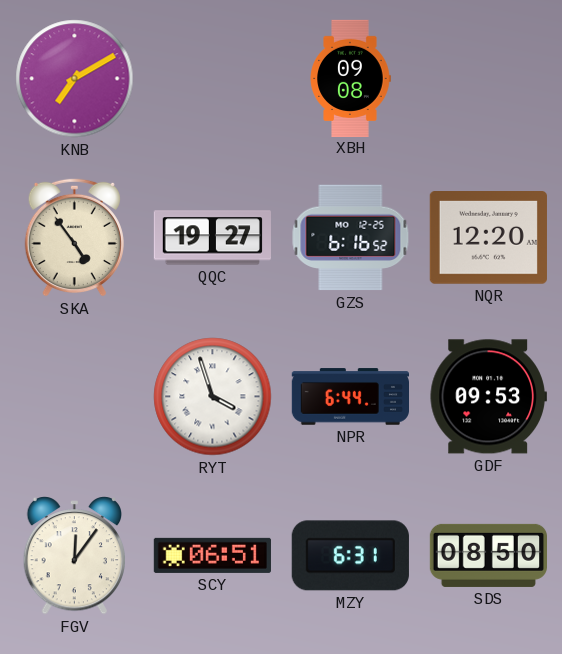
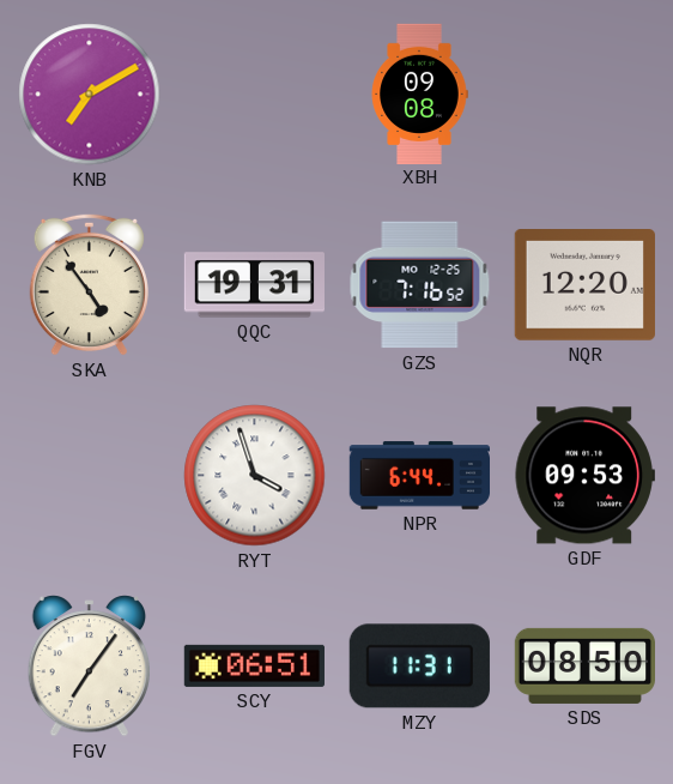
QQC: 19:27 -> 19:31
GZS: 6:16 -> 7:16
FGV: 12:06 -> 7:06
MZY: 6:31 -> 11:31
